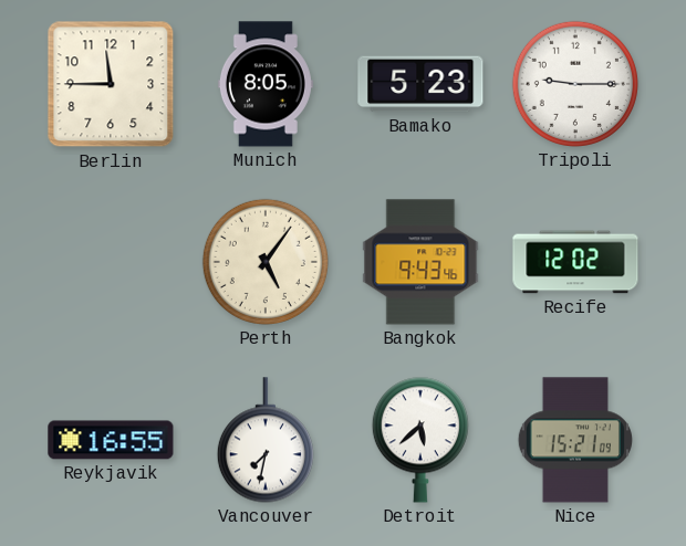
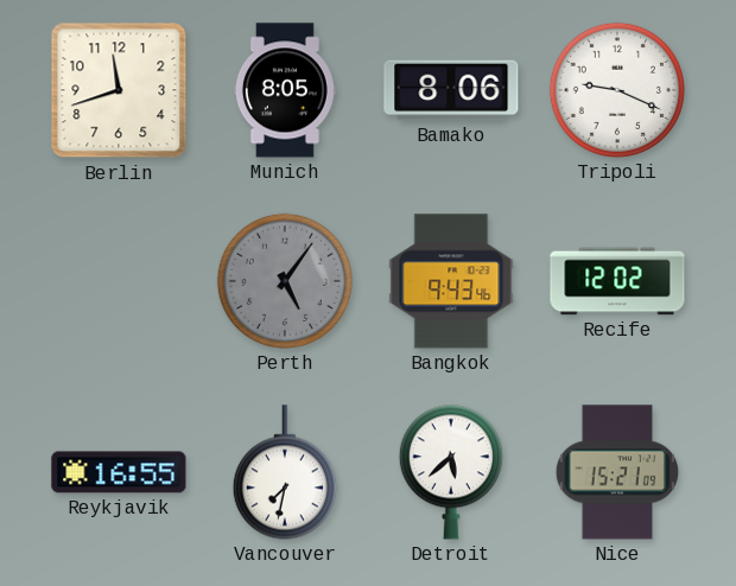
Berlin: 11:45 -> 11:42
Bamako: 5:23 -> 8:06
Tripoli: 9:15 -> 9:19
Perth dial: cream -> grey
